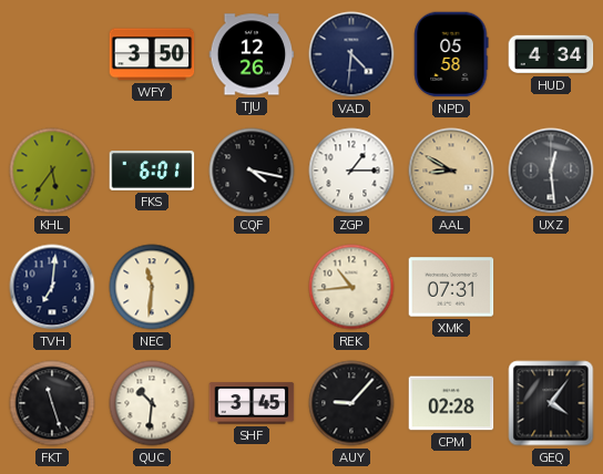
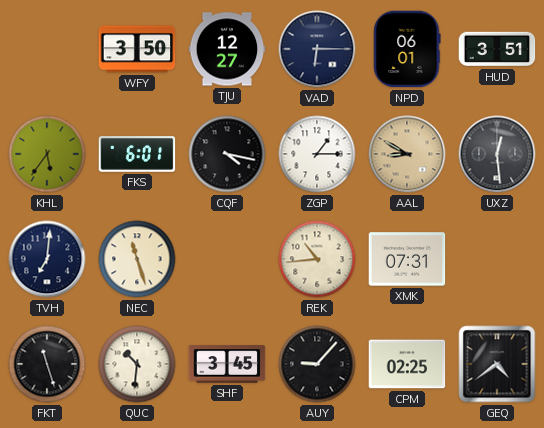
TJU: 12:26 -> 12:27
VAD: 4:31 -> 6:15
NPD: 05:58 -> 06:01
HUD: 4:34 -> 3:51
NEC: 11:31 -> 11:27
CPM: 02:28 -> 02:25
GEQ: 4:06 -> 4:39
